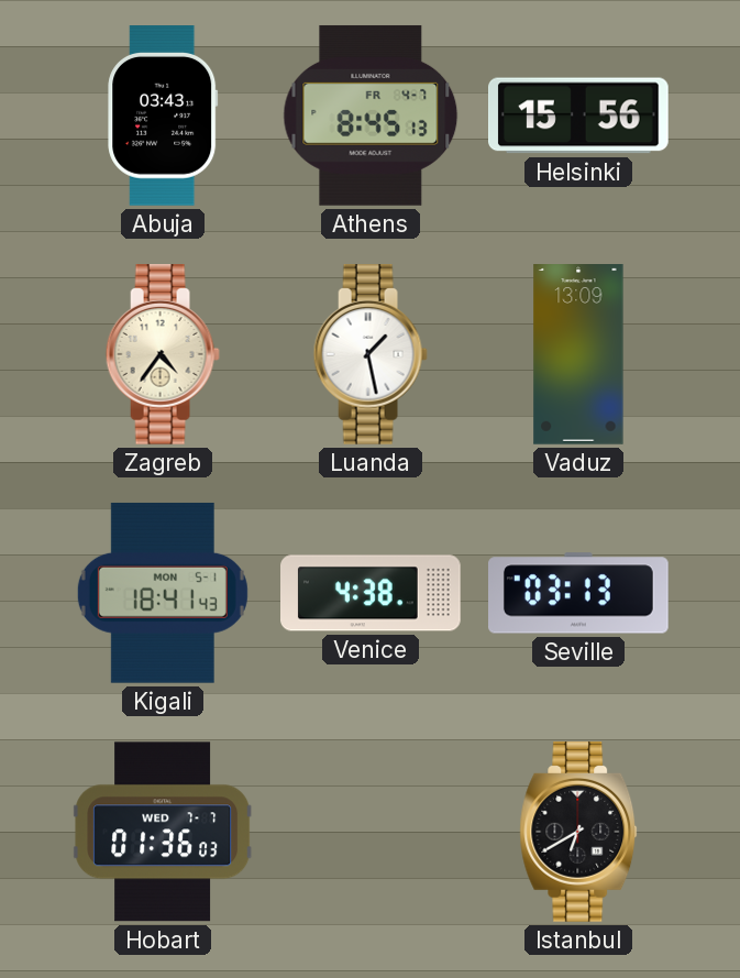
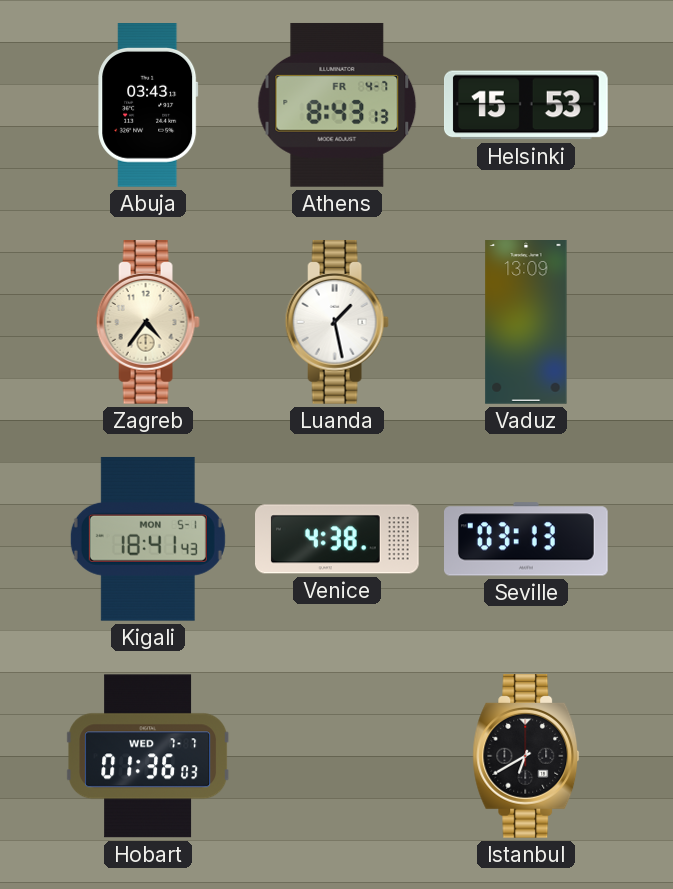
Athens: 8:45 -> 8:43
Helsinki: 15:56 -> 15:53
